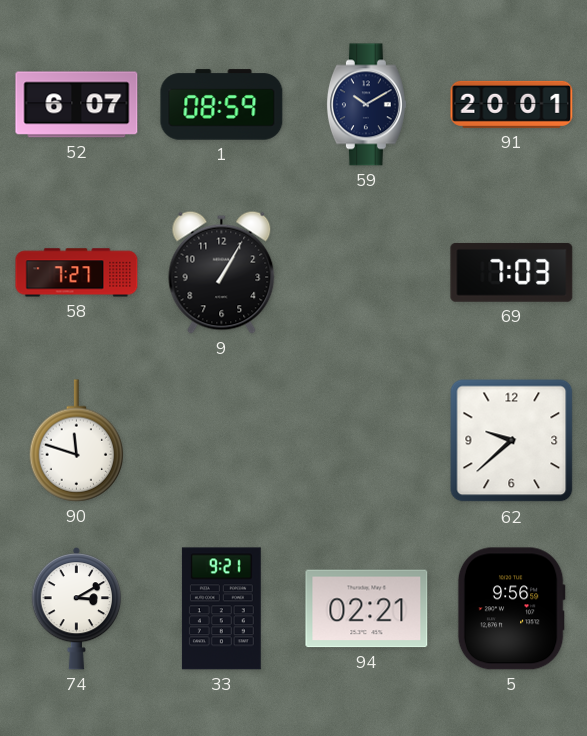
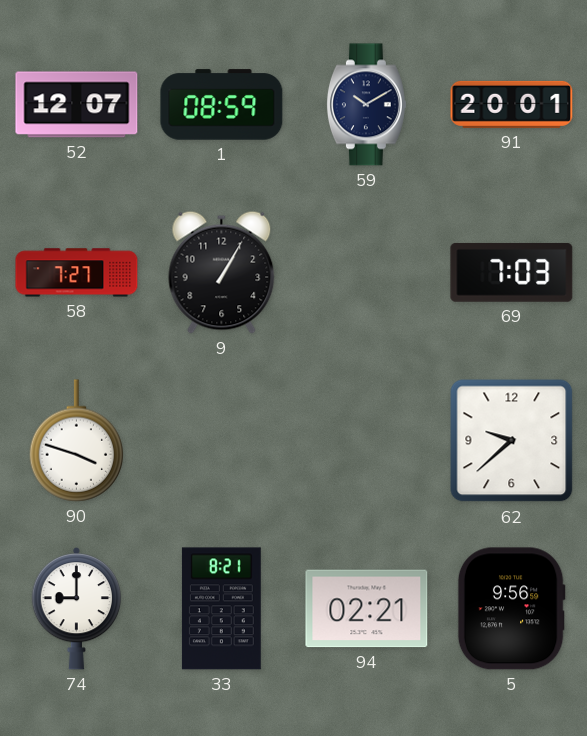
52: 6:07 -> 12:07
90: 11:48 -> 3:48
74: 3:10 -> 9:00
33: 9:21 -> 8:21
